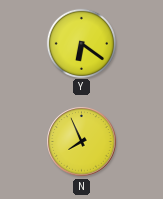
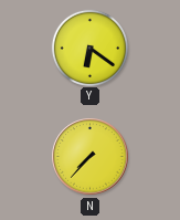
N: 7:56 -> 7:37
